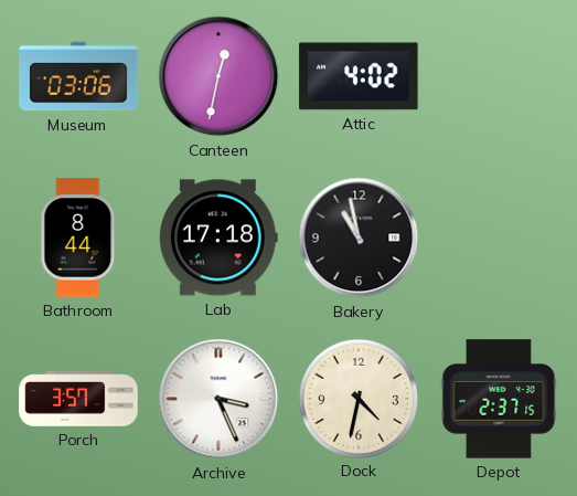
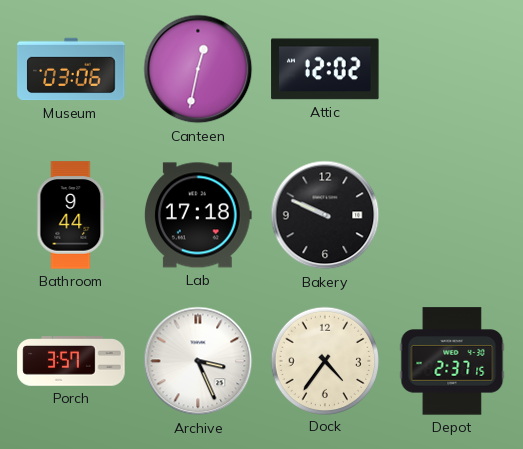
Attic: 4:02 -> 12:02
Bathroom: 8:44 -> 9:44
Bakery: 10:58 -> 9:49
Dock: 4:32 -> 4:36
